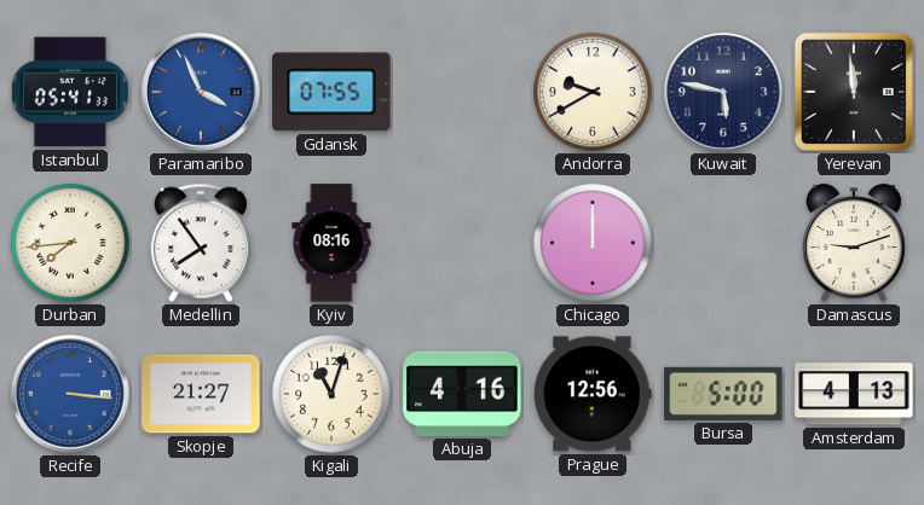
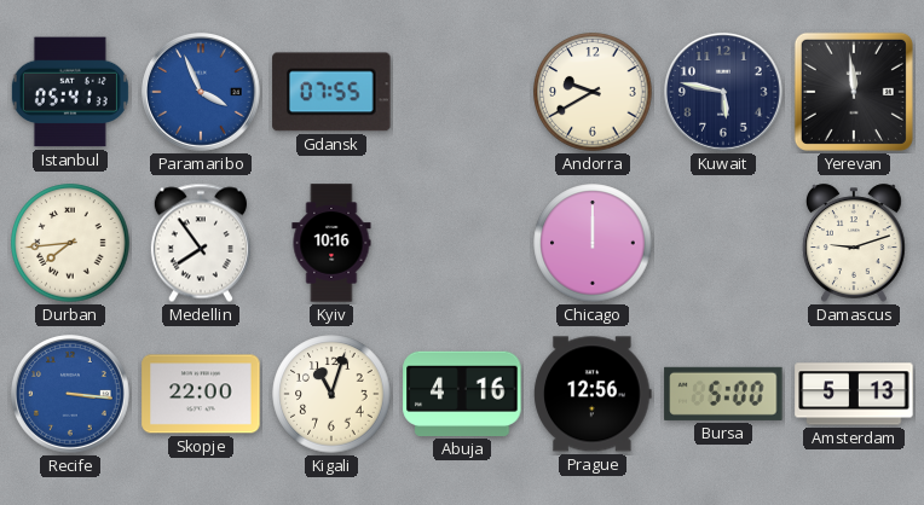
Kyiv: 08:16 -> 10:16
Skopje: 21:27 -> 22:00
Amsterdam: 4:13 -> 5:13
